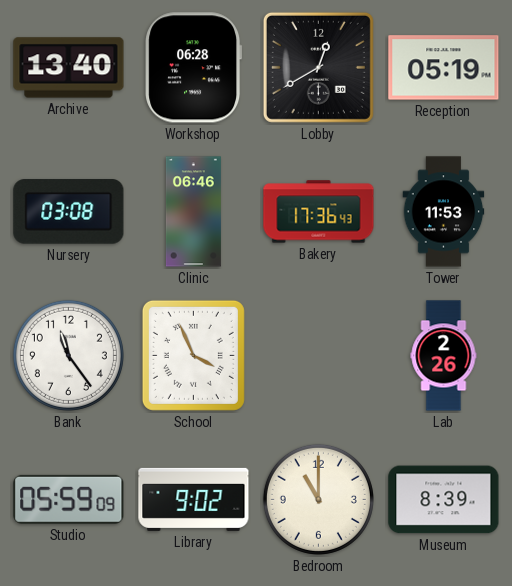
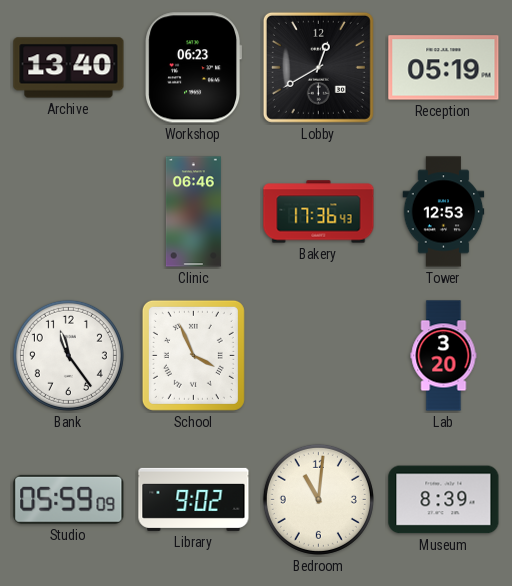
Workshop: 06:28 -> 06:23
Nursery: 03:08 -> none
Tower: 11:53 -> 12:53
Lab: 2:26 -> 3:20
Bedroom: 11:00 -> 11:01
